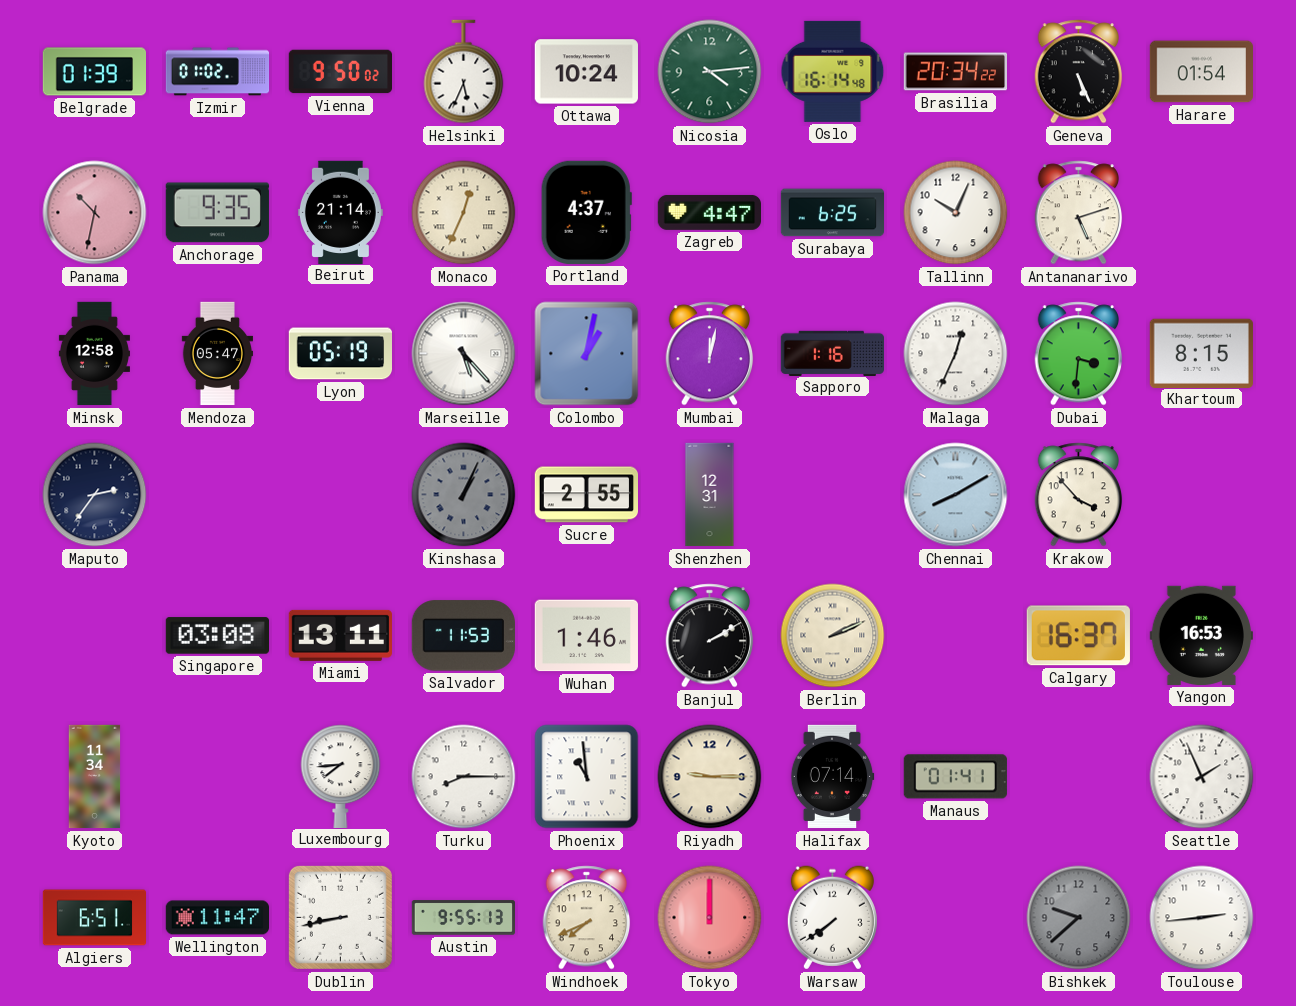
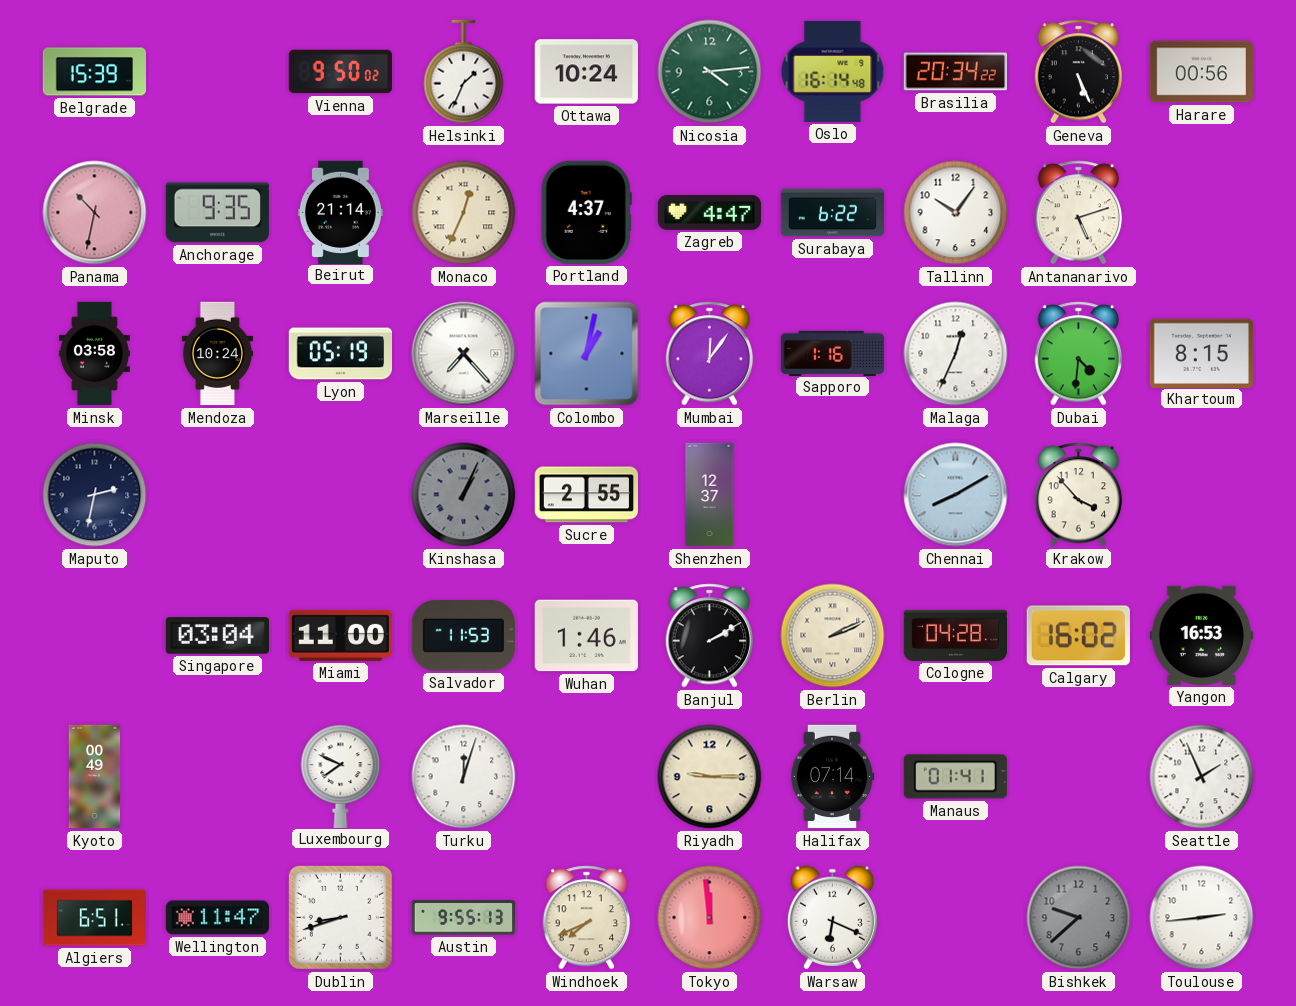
Belgrade: 01:39 -> 15:39
Izmir: 01:02 -> none
Helsinki: 5:34 -> 1:34
Harare: 01:54 -> 00:56
Surabaya: 6:25 -> 6:22
Tallinn: 10:04 -> 10:06
Minsk: 12:58 -> 03:58
Mendoza: 05:47 -> 10:24
Marseille: 5:23 -> 7:23
Mumbai: 12:02 -> 12:06
Dubai: 3:31 -> 4:31
Maputo: 2:36 -> 2:32
Shenzhen: 12:31 -> 12:37
Singapore: 03:08 -> 03:04
Miami: 13:11 -> 11:00
Cologne: none -> 04:28
Calgary: 16:37 -> 16:02
Kyoto: 11:34 -> 00:49
Luxembourg: 7:44 -> 7:49
Turku: 8:15 -> 12:03
Phoenix: 10:59 -> none
Dublin: 8:43 -> 8:42
Tokyo: 12:00 -> 11:59
Warsaw: 7:39 -> 6:19
